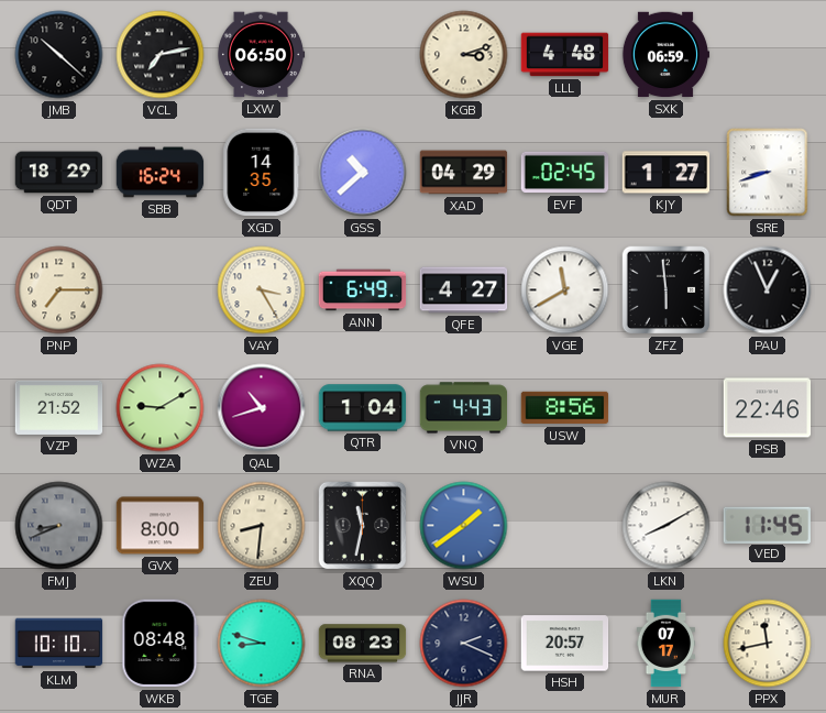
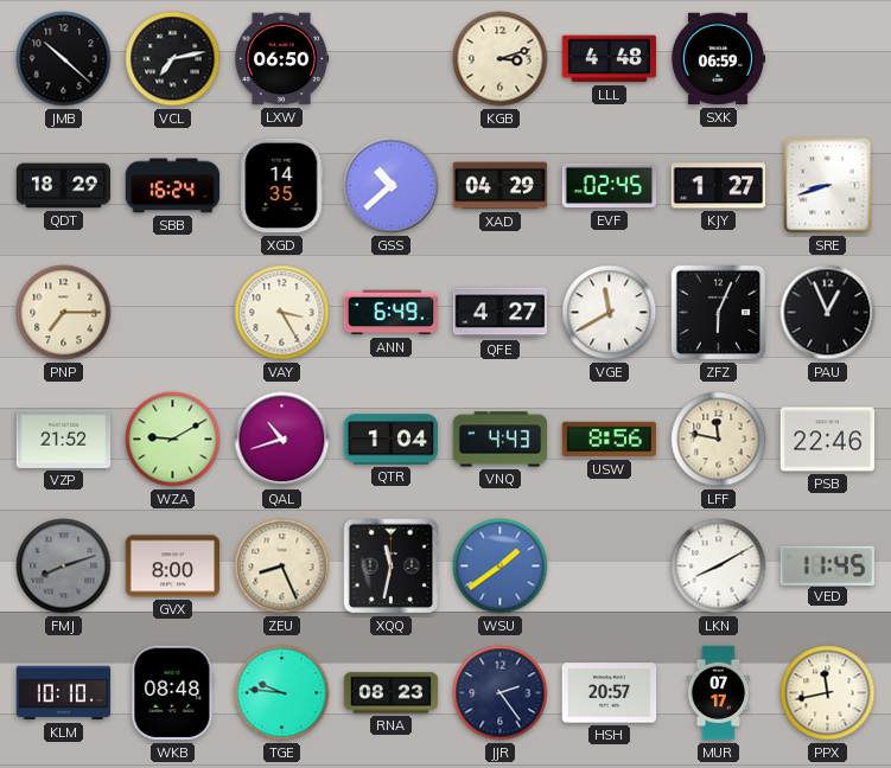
ZFZ: 5:59 -> 6:04
LFF: none -> 11:47
FMJ: 8:41 -> 8:12
ZEU: 8:31 -> 8:26
TGE: 8:48 -> 9:46
JJR: 2:19 -> 2:24
